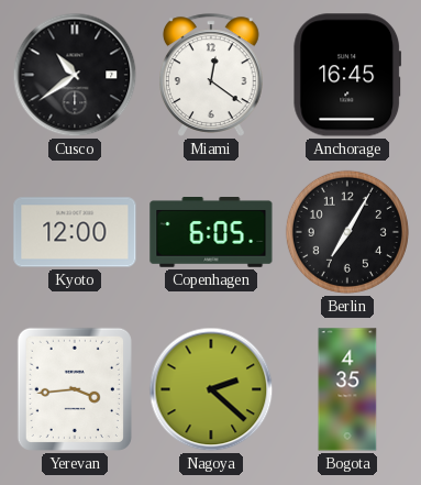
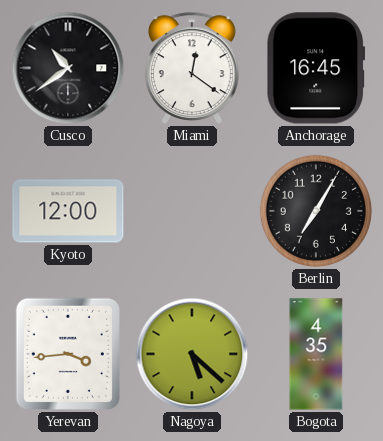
Copenhagen: 6:05 -> none
Nagoya: 2:22 -> 5:22
